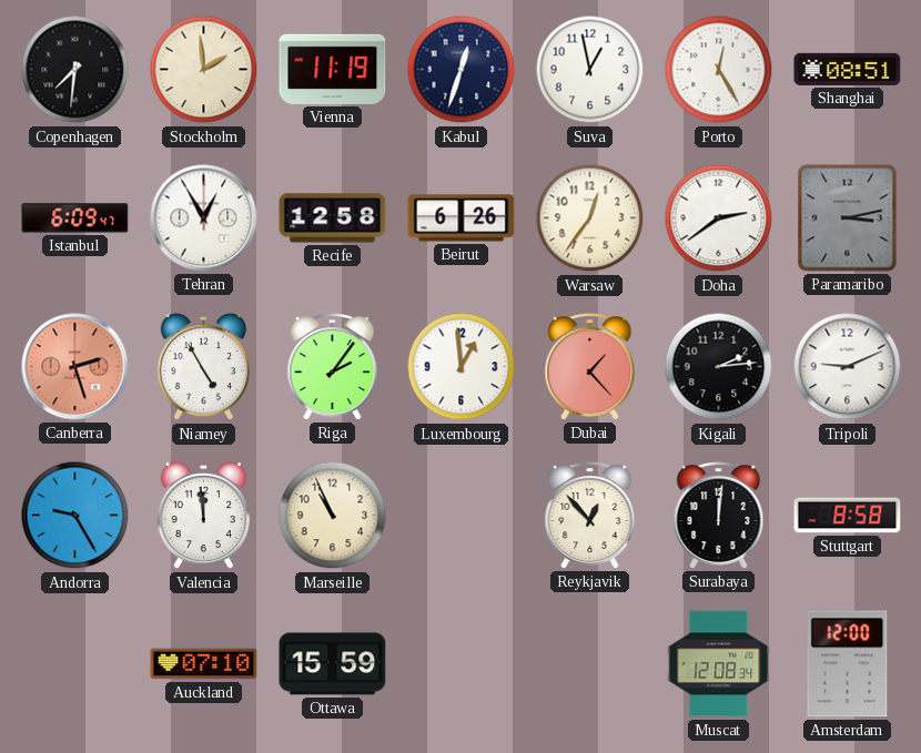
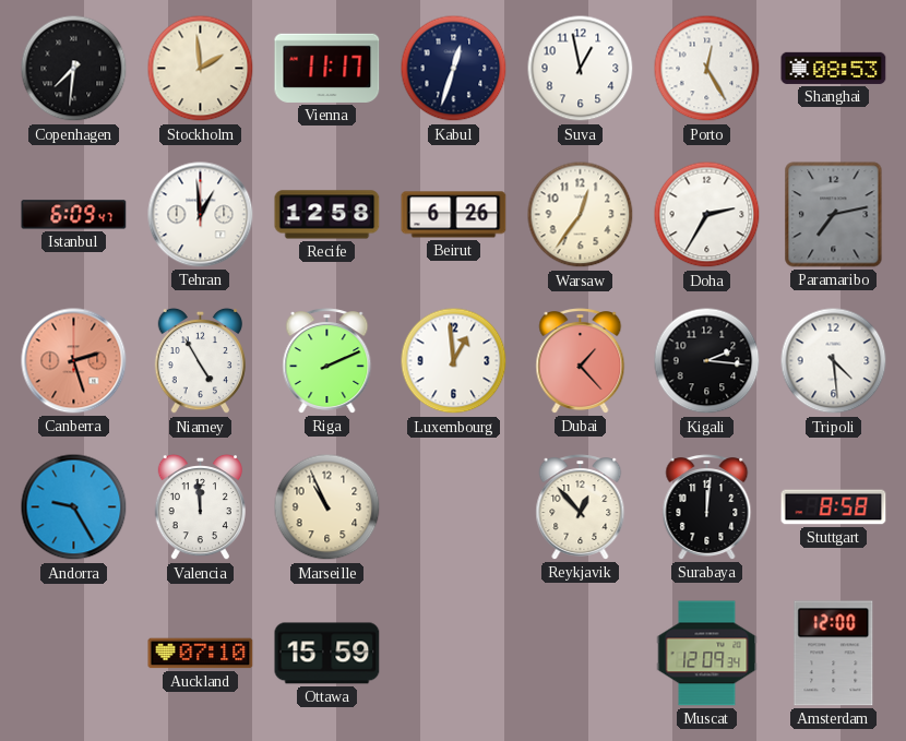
Vienna: 11:19 -> 11:17
Shanghai: 08:51 -> 08:53
Tehran: 12:55 -> 12:59
Doha: 2:39 -> 2:35
Paramaribo: 3:13 -> 7:13
Riga: 2:06 -> 2:11
Kigali: 2:14 -> 2:16
Tripoli: 9:11 -> 4:29
Muscat: 12:08 -> 12:09
